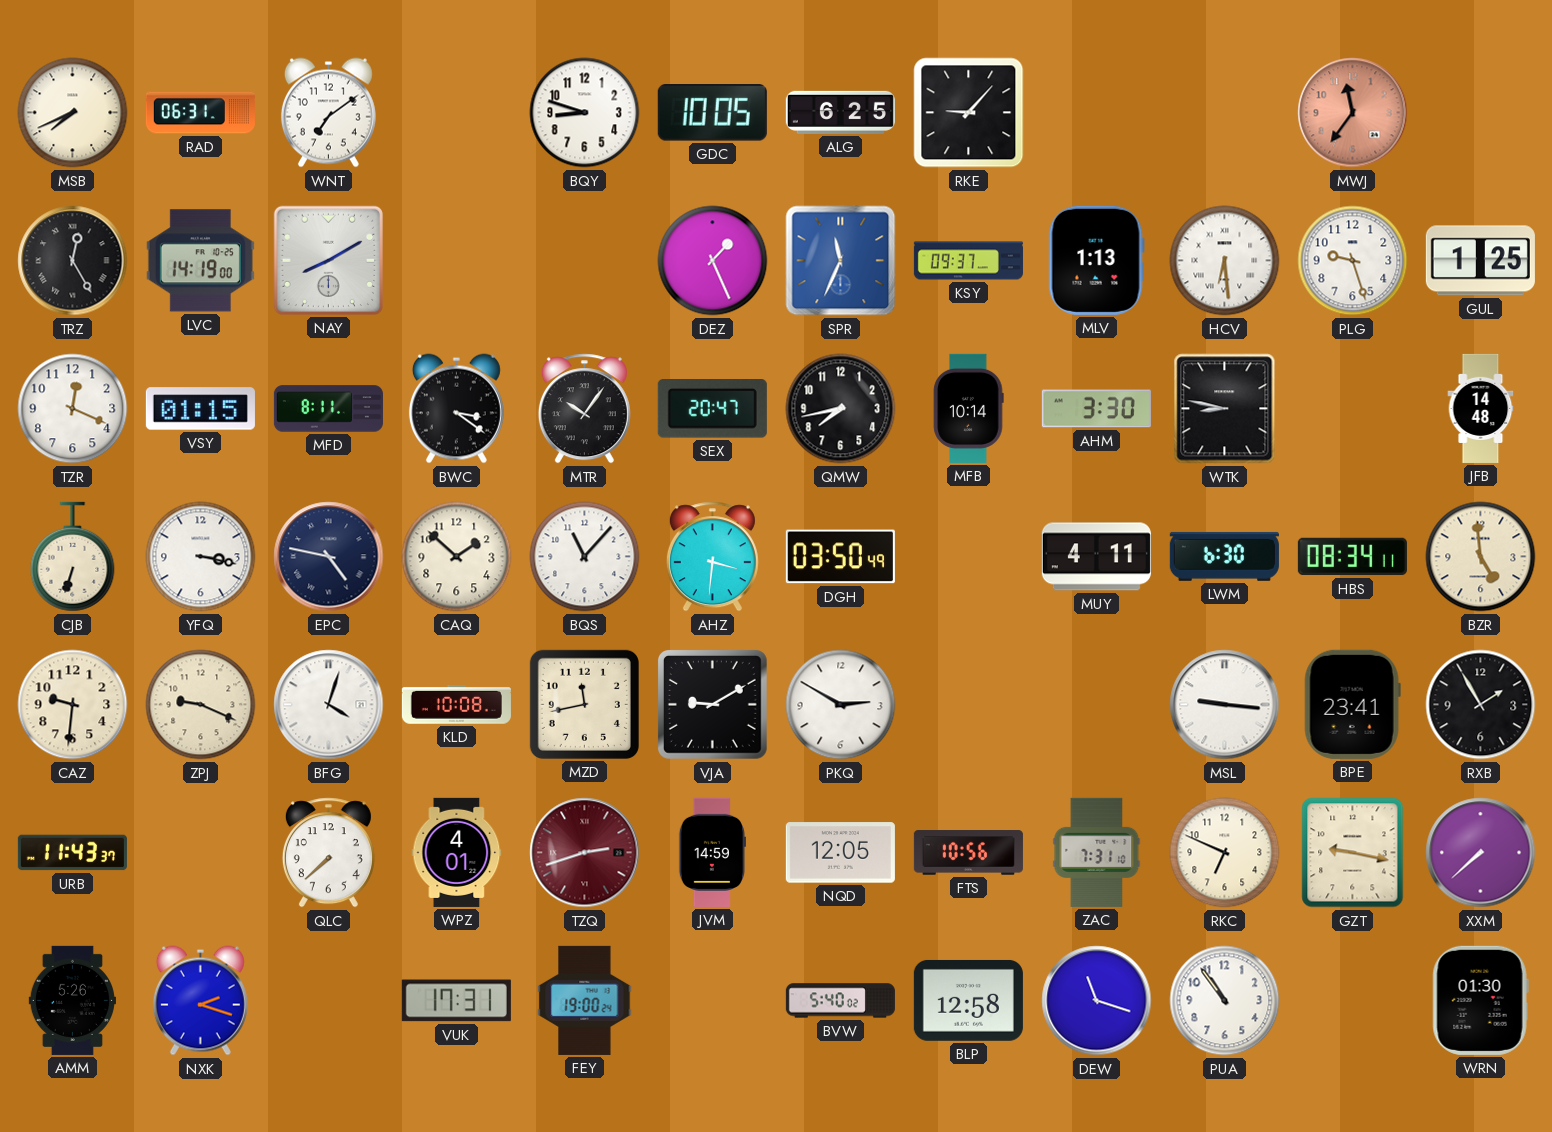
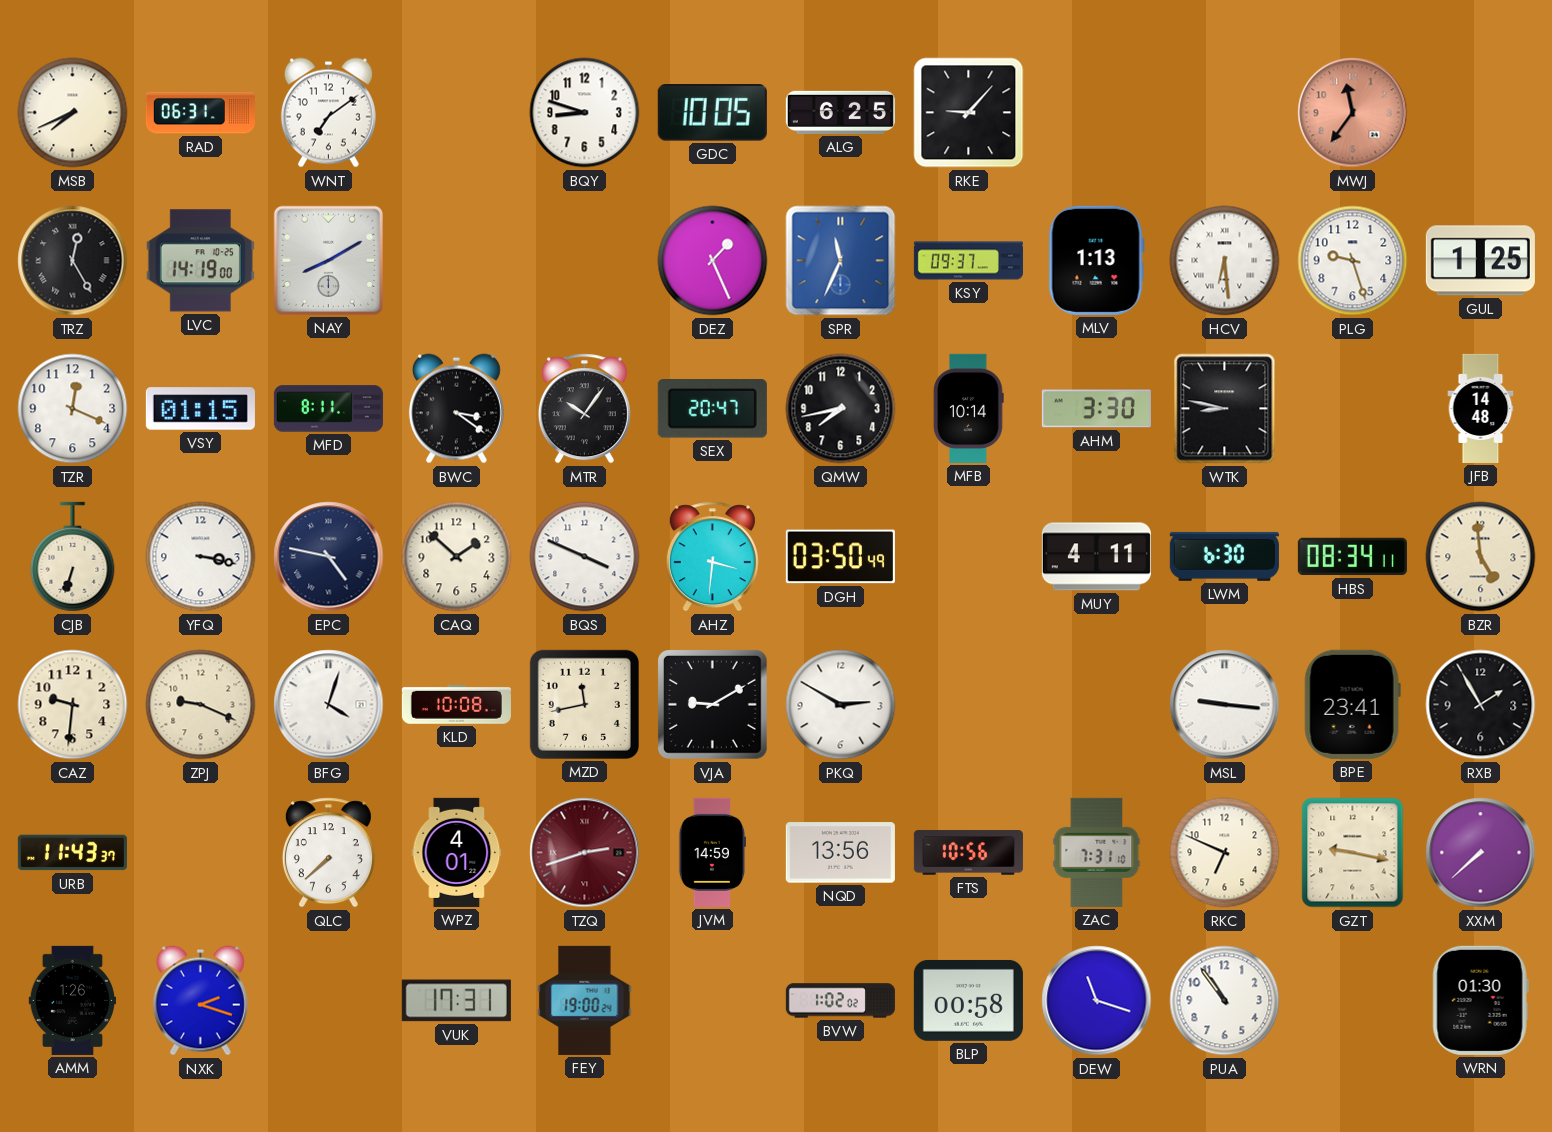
BQS: 11:07 -> 3:49
NQD: 12:05 -> 13:56
AMM: 5:26 -> 1:26
BVW: 5:40 -> 1:02
BLP: 12:58 -> 00:58
